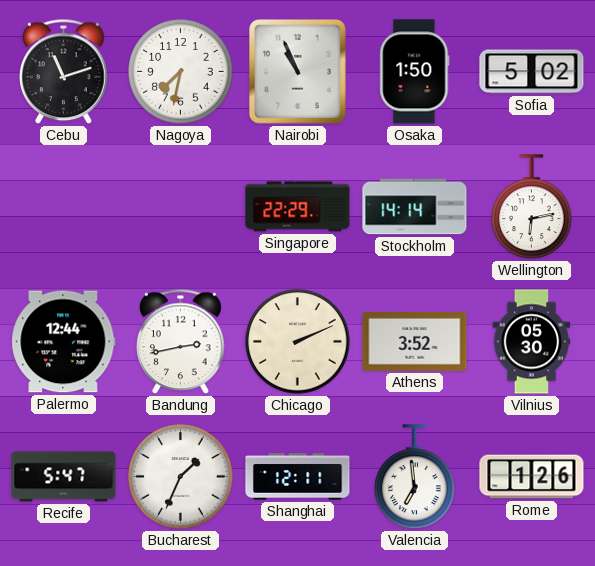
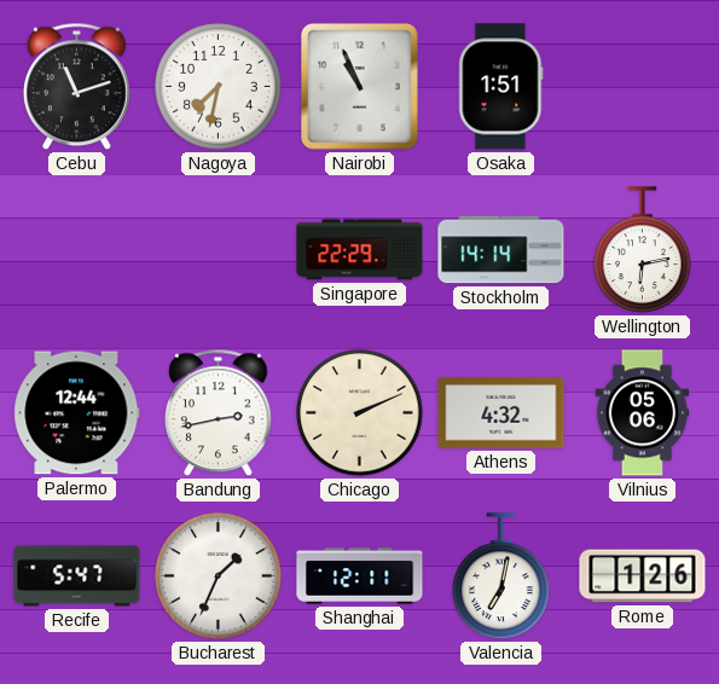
Osaka: 1:50 -> 1:51
Sofia: 5:02 -> none
Athens: 3:52 -> 4:32
Vilnius: 05:30 -> 05:06
Valencia: 6:59 -> 7:02
